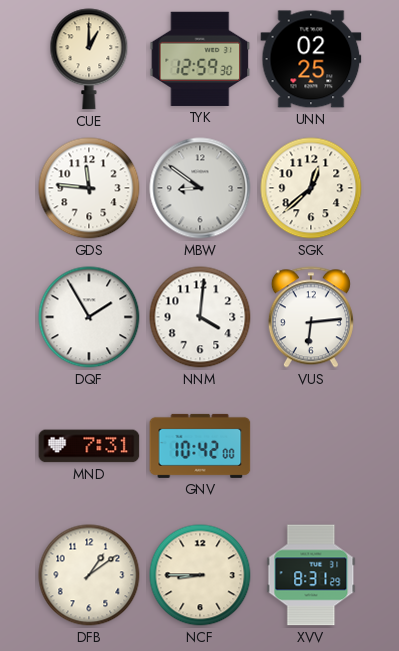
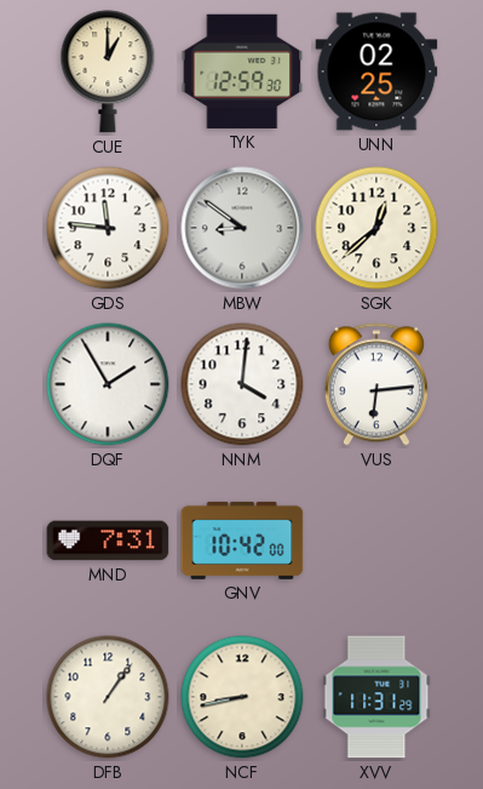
DFB: 1:09 -> 1:06
NCF: 8:45 -> 8:43
XVV: 8:31 -> 11:31
